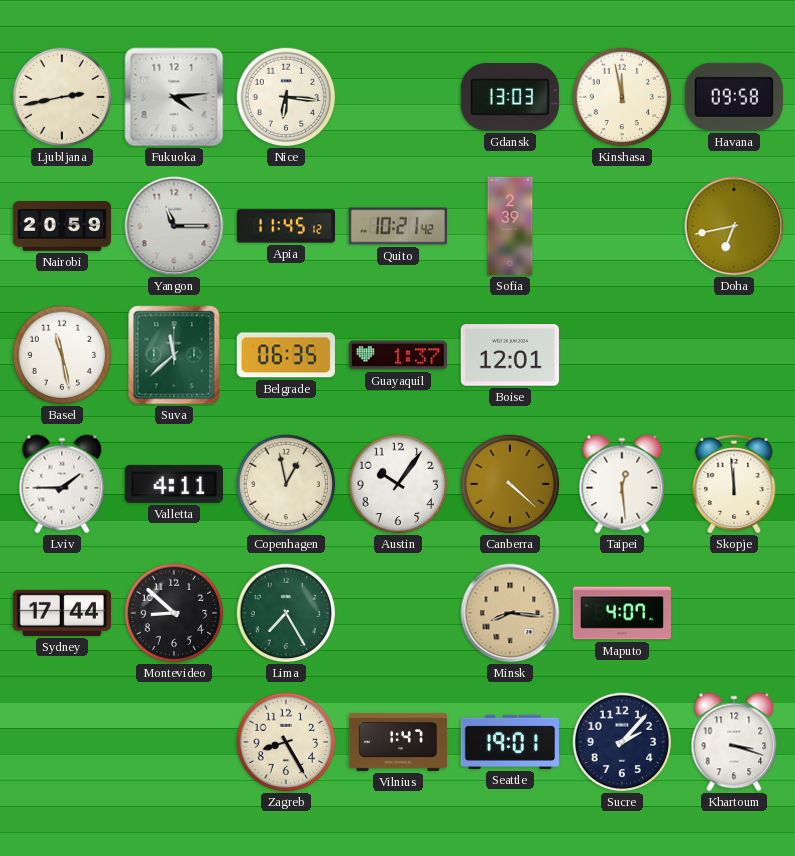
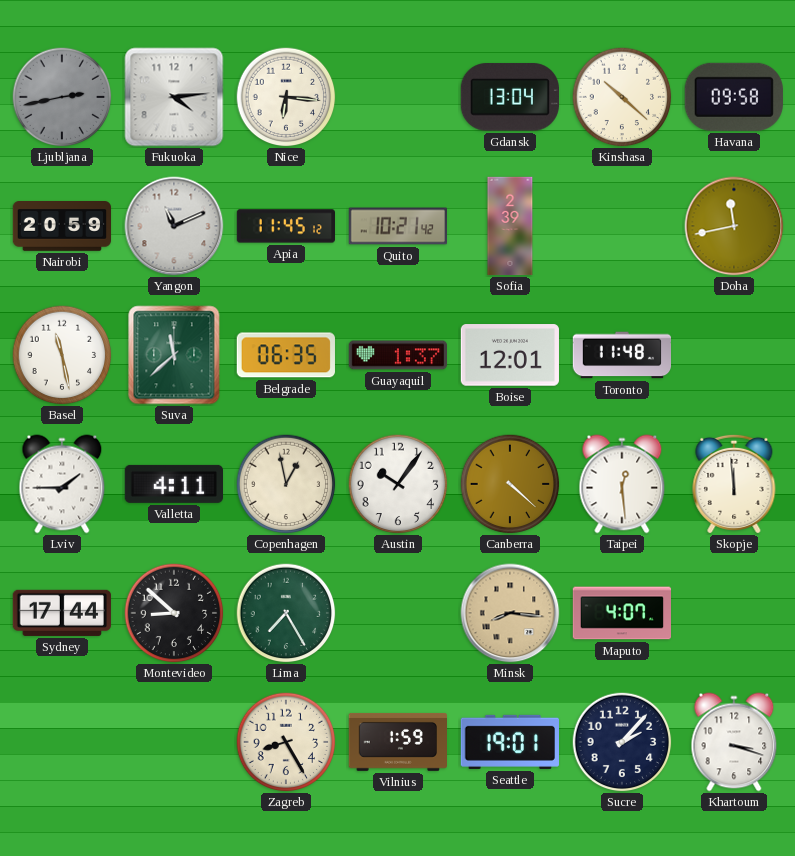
Ljubljana dial: cream -> grey
Gdansk: 13:03 -> 13:04
Kinshasa: 11:58 -> 10:22
Yangon: 11:15 -> 11:11
Doha: 6:43 -> 11:43
Toronto: none -> 11:48
Vilnius: 1:47 -> 1:59
